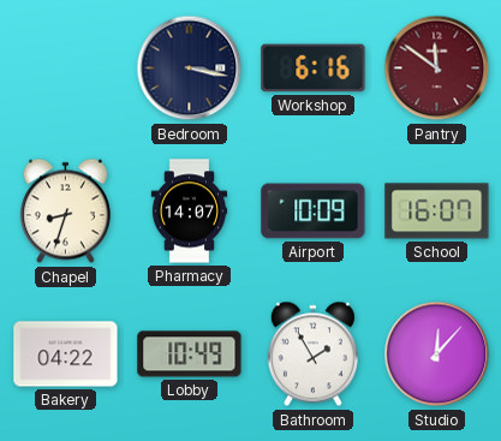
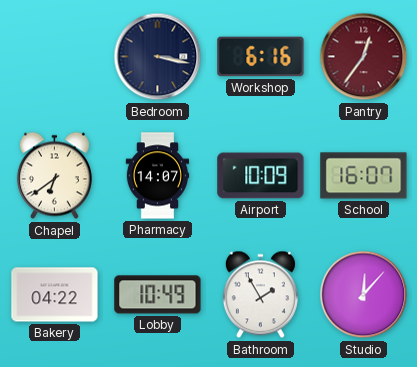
Pantry: 11:51 -> 12:36
Chapel: 8:33 -> 6:39
